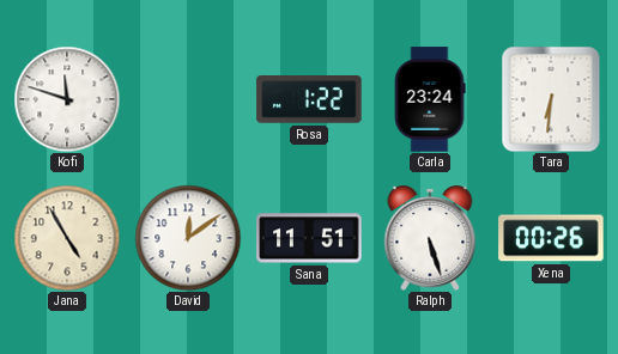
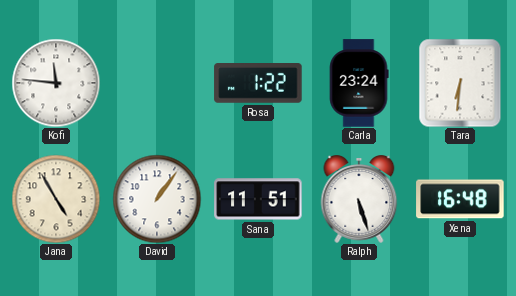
Kofi: 11:48 -> 11:46
David: 12:09 -> 1:06
Xena: 00:26 -> 16:48
